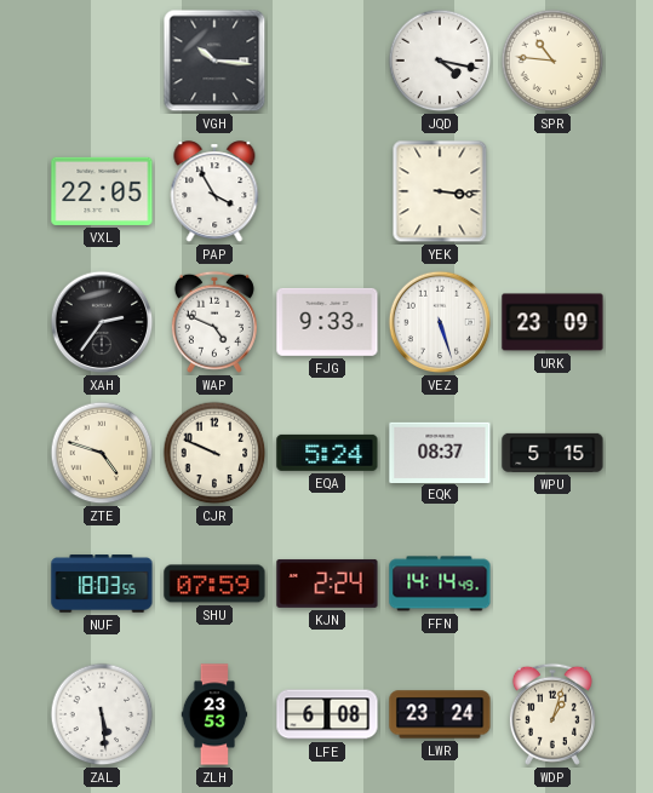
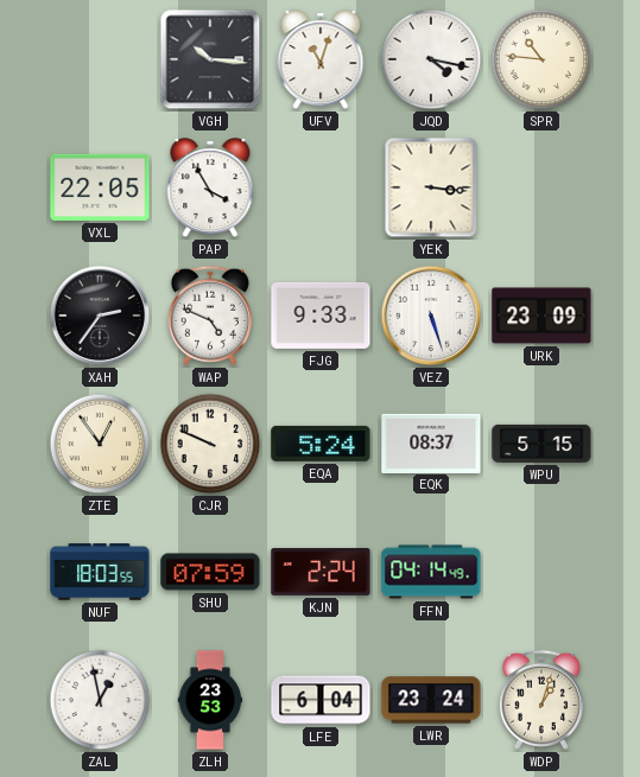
UFV: none -> 11:03
ZTE: 4:48 -> 12:54
FFN: 14:14 -> 04:14
ZAL: 5:29 -> 12:58
LFE: 6:08 -> 6:04
